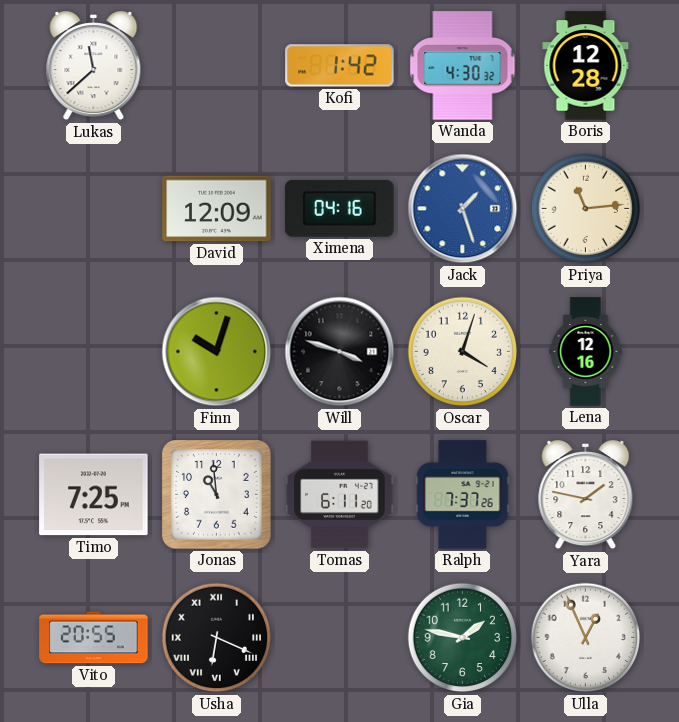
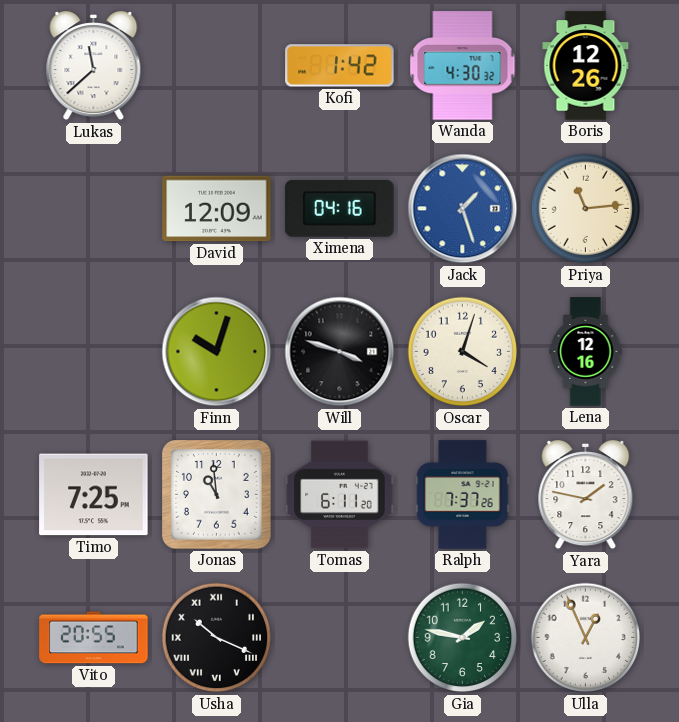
Boris: 12:28 -> 12:26
Usha: 6:19 -> 10:19
